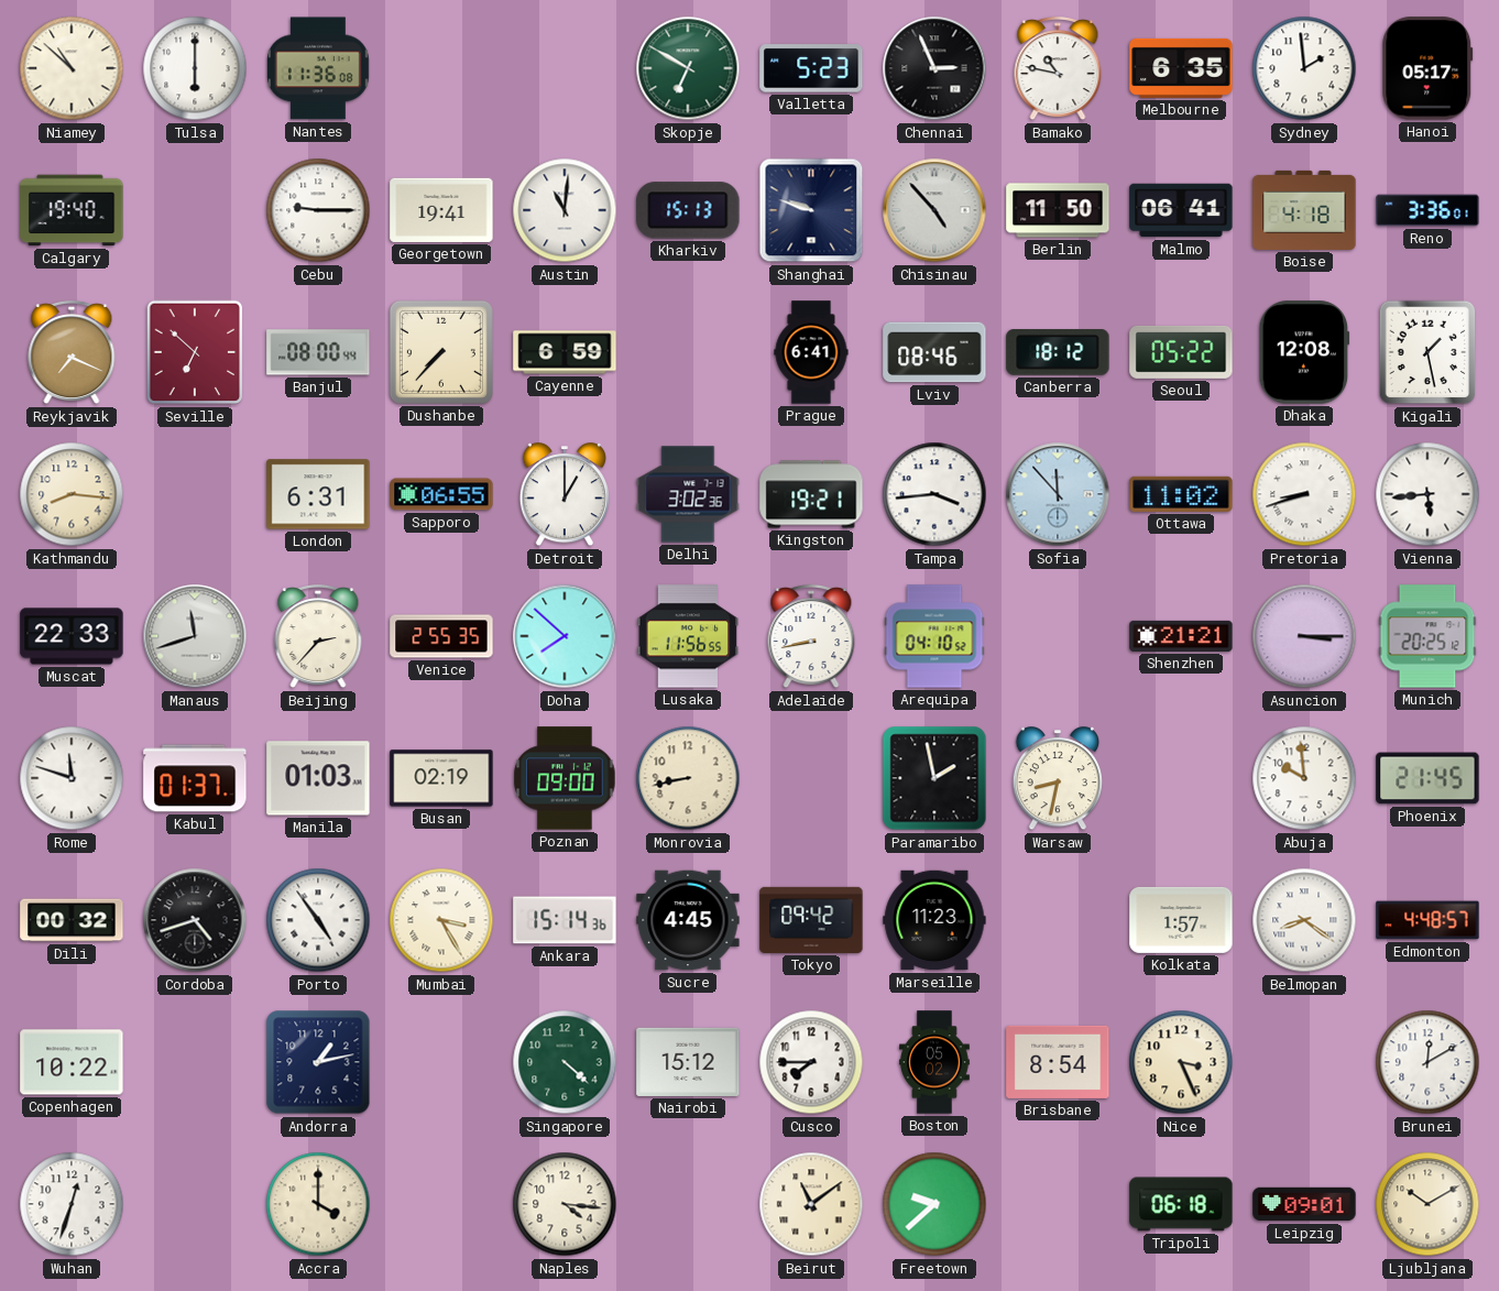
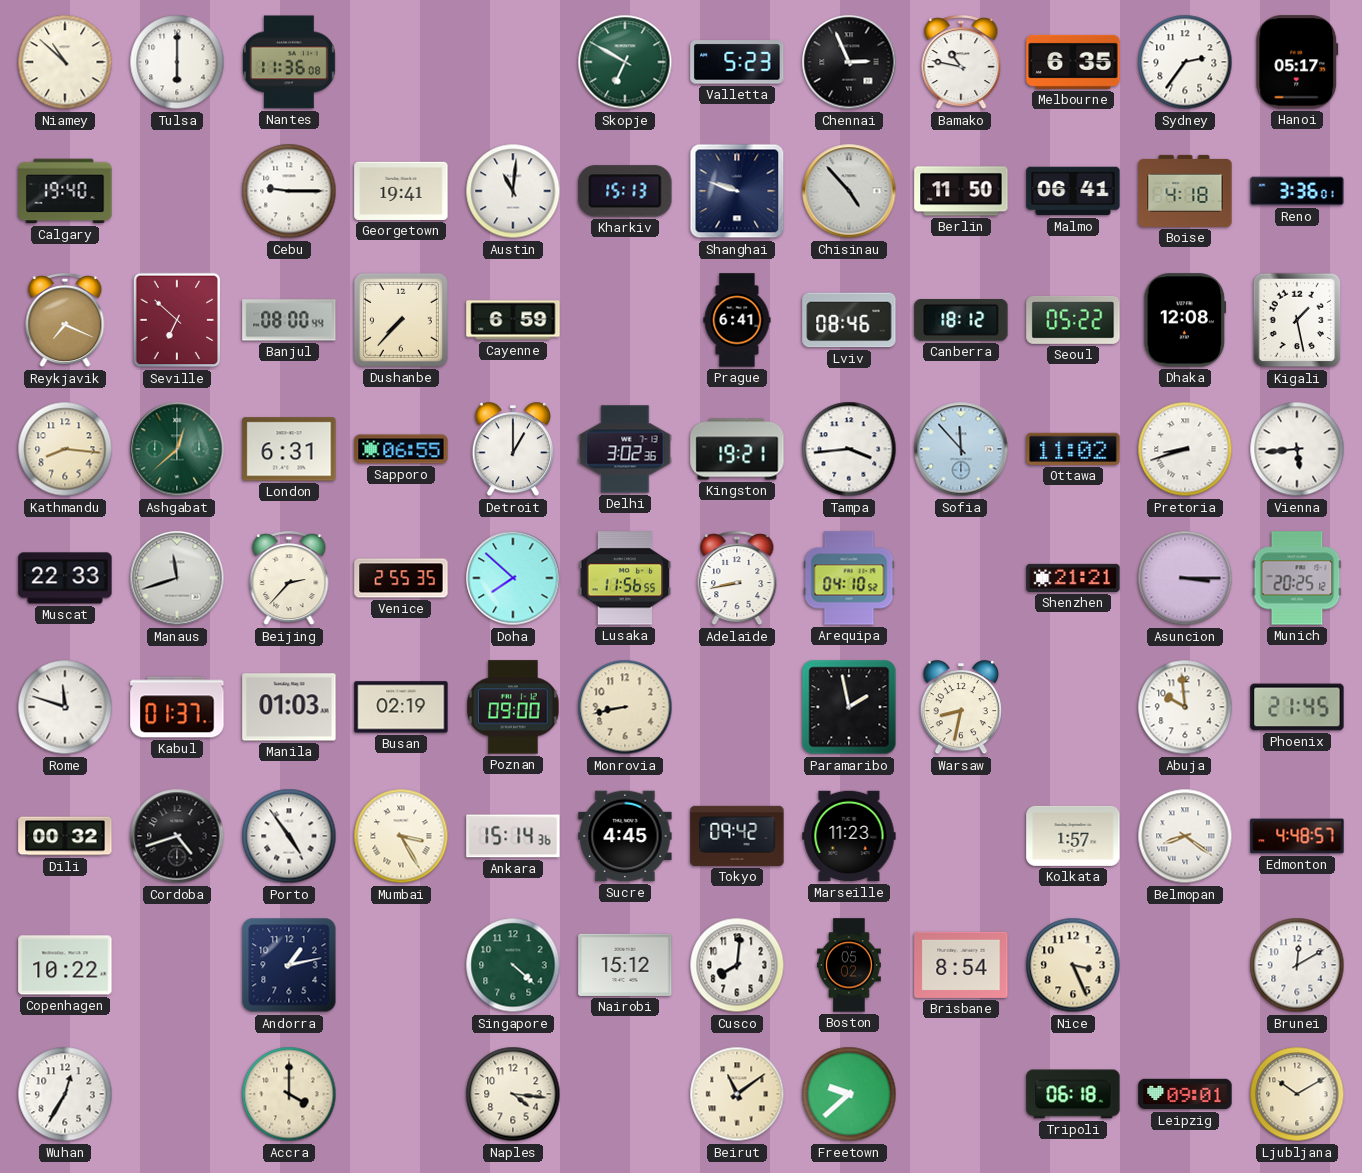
Sydney: 1:59 -> 2:36
Ashgabat: none -> 12:38
Cusco: 7:45 -> 8:01
Wuhan: 12:33 -> 12:35
